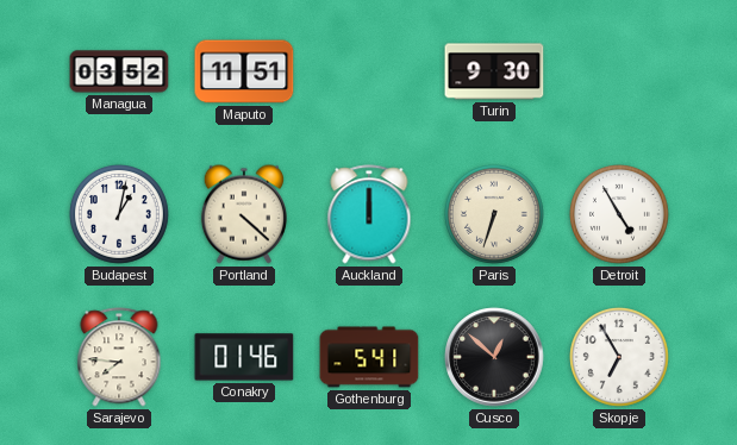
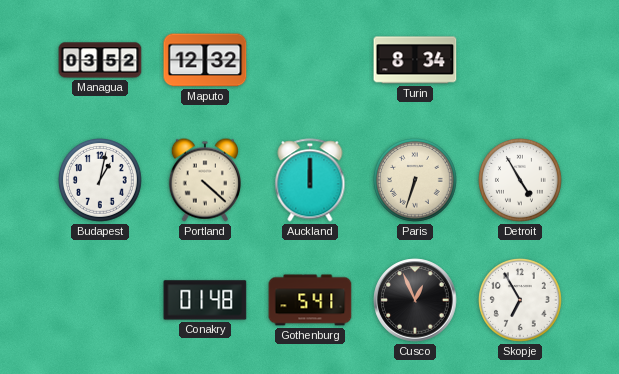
Maputo: 11:51 -> 12:32
Turin: 9:30 -> 8:34
Sarajevo: 7:46 -> none
Conakry: 01:46 -> 01:48
Cusco: 12:52 -> 12:56
